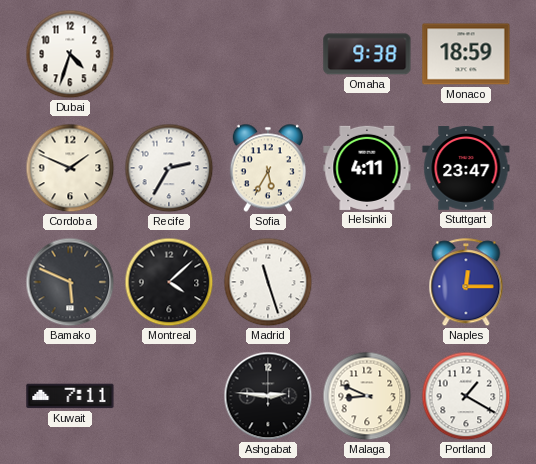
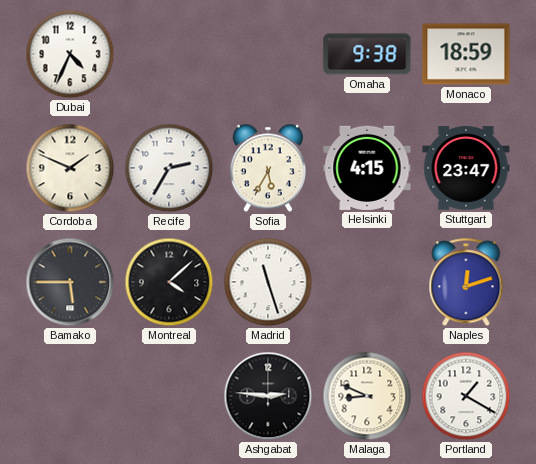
Dubai: 4:33 -> 4:34
Helsinki: 4:11 -> 4:15
Bamako: 5:49 -> 5:45
Naples: 12:15 -> 12:12
Kuwait: 7:11 -> none
